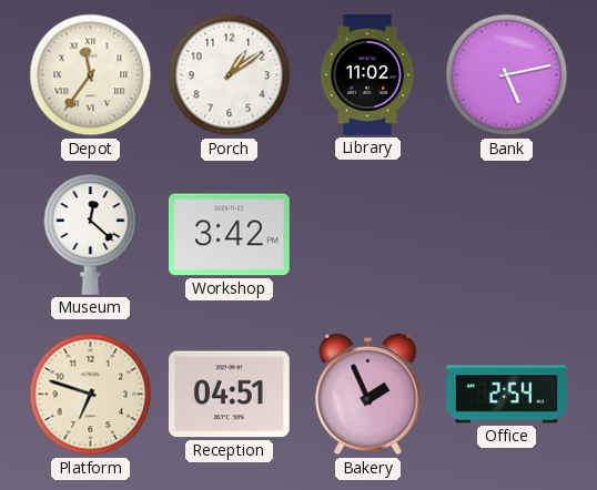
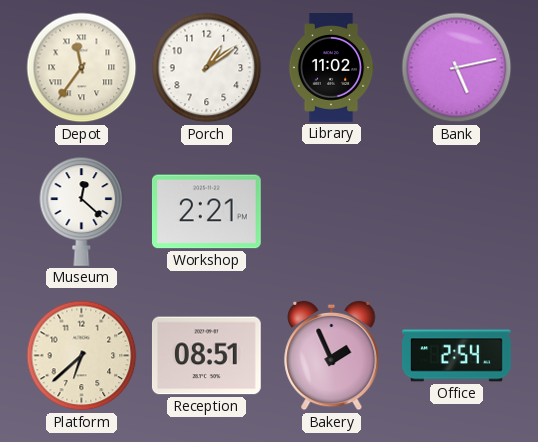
Workshop: 3:42 -> 2:21
Platform: 6:48 -> 6:38
Reception: 04:51 -> 08:51
